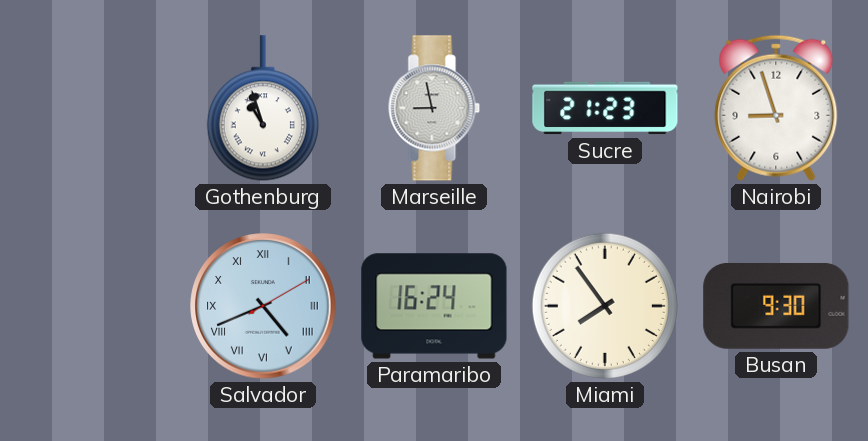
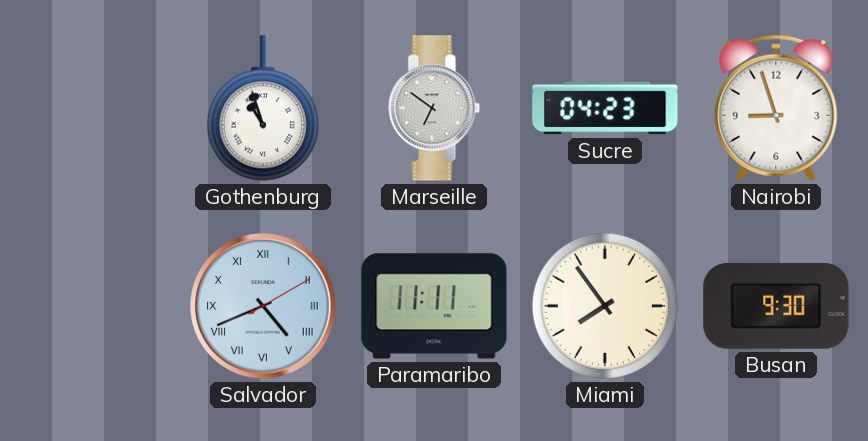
Marseille: 8:58 -> 6:51
Sucre: 21:23 -> 04:23
Paramaribo: 16:24 -> 11:11
